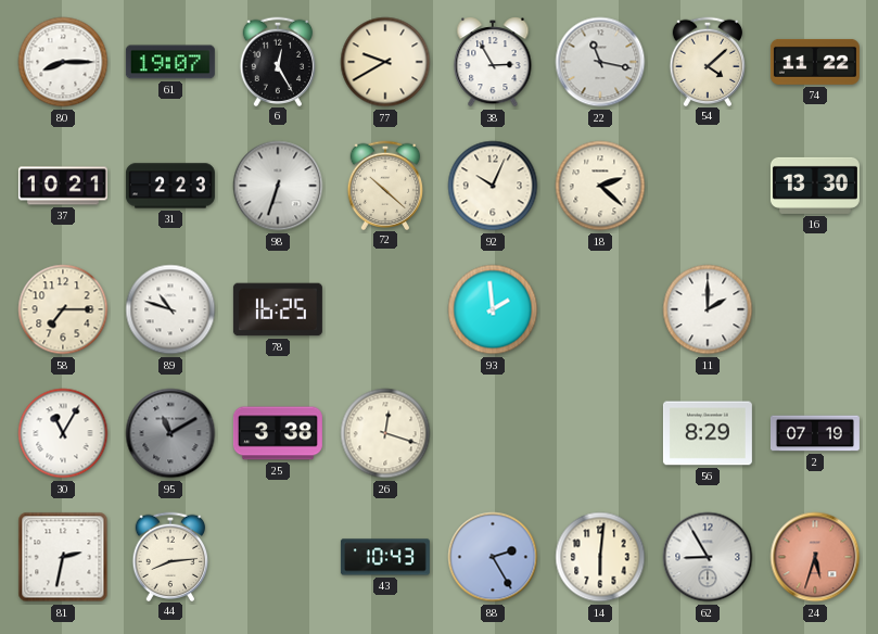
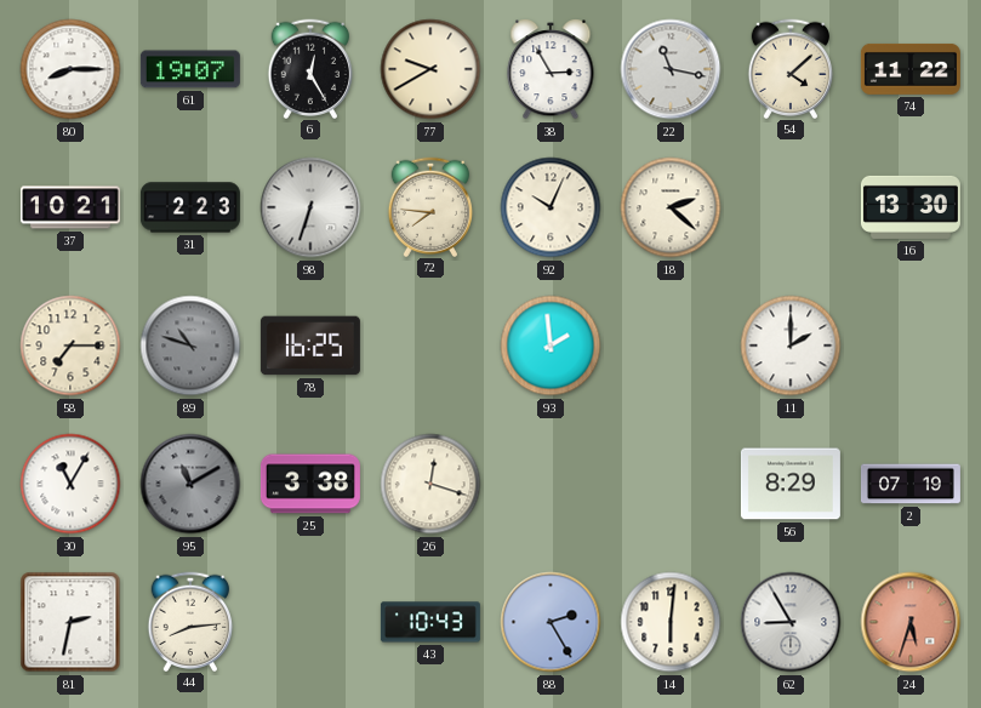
72: 10:22 -> 7:46
89 dial: white -> grey
